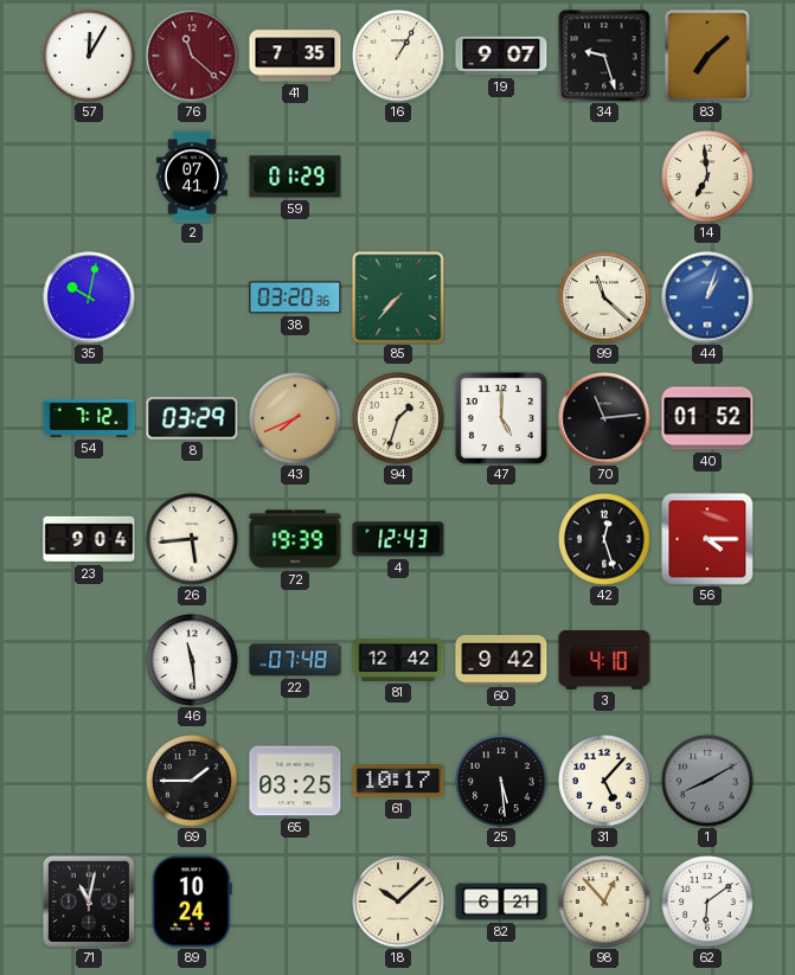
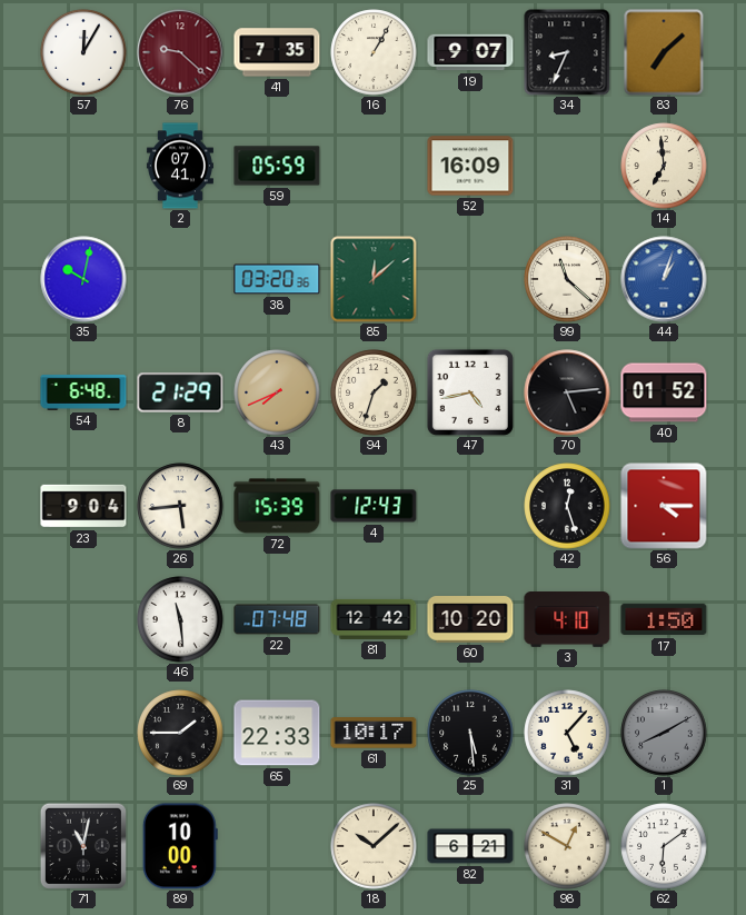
76: 11:22 -> 9:22
34: 9:27 -> 8:34
59: 01:29 -> 05:59
52: none -> 16:09
85: 7:37 -> 12:08
54: 7:12 -> 6:48
8: 03:29 -> 21:29
47: 5:00 -> 4:43
70: 11:14 -> 5:14
72: 19:39 -> 15:39
60: 9:42 -> 10:20
17: none -> 1:50
65: 03:25 -> 22:33
89: 10:24 -> 10:00
98: 12:53 -> 12:50
